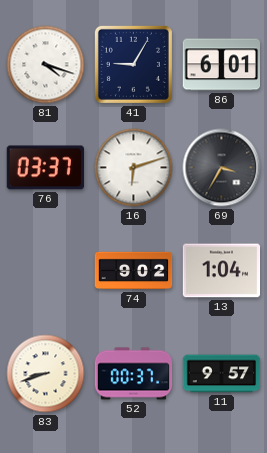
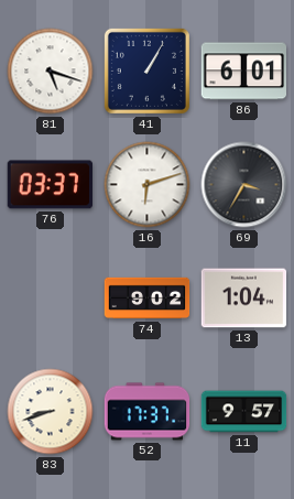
81: 4:18 -> 5:18
41: 9:05 -> 1:05
52: 00:37 -> 17:37
